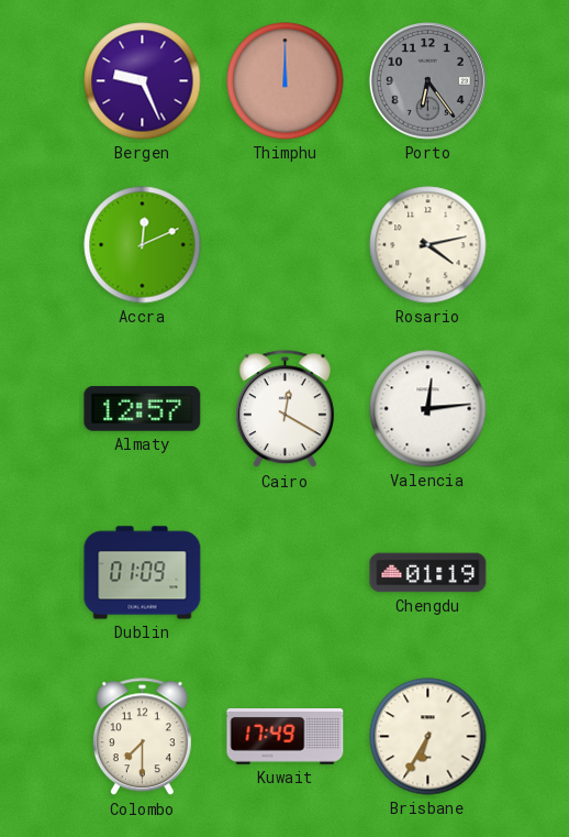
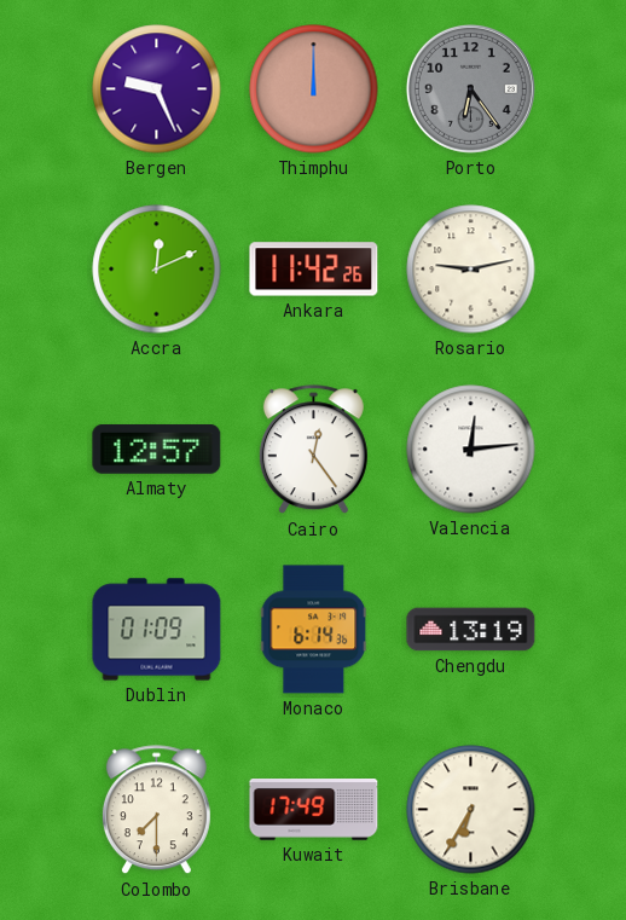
Ankara: none -> 11:42
Rosario: 4:13 -> 9:13
Cairo: 12:20 -> 12:24
Monaco: none -> 6:14
Chengdu: 01:19 -> 13:19
